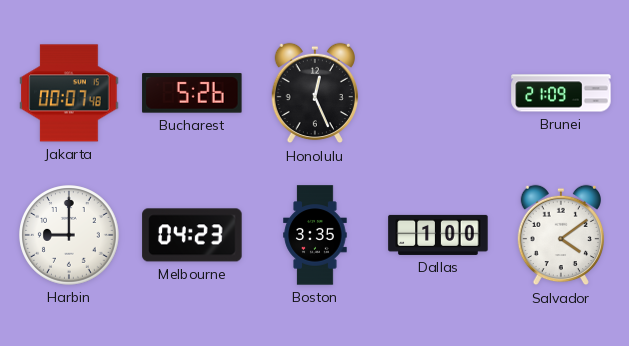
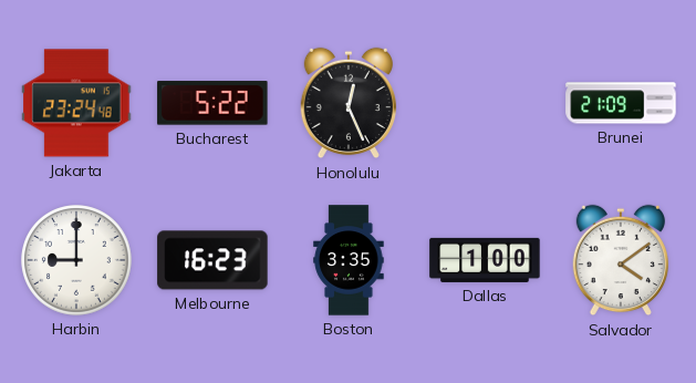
Jakarta: 00:07 -> 23:24
Bucharest: 5:26 -> 5:22
Melbourne: 04:23 -> 16:23
